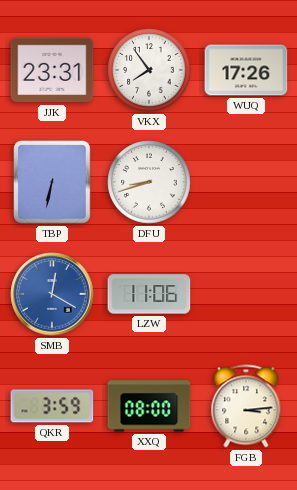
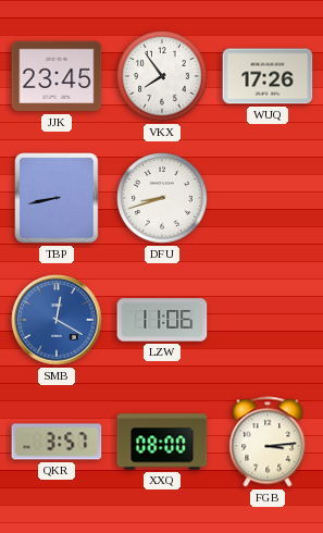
JJK: 23:31 -> 23:45
TBP: 6:32 -> 8:43
QKR: 3:59 -> 3:57
